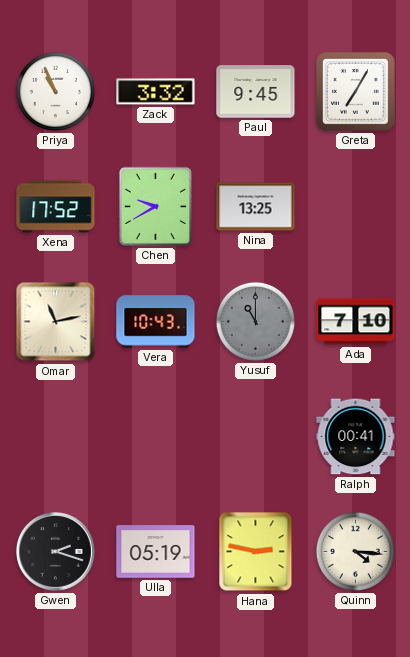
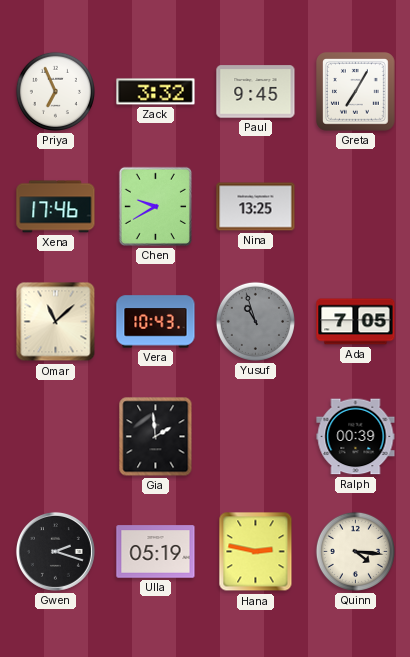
Priya: 10:56 -> 6:56
Xena: 17:52 -> 17:46
Omar: 11:13 -> 11:08
Yusuf: 11:00 -> 10:57
Ada: 7:10 -> 7:05
Gia: none -> 1:59
Ralph: 00:41 -> 00:39
